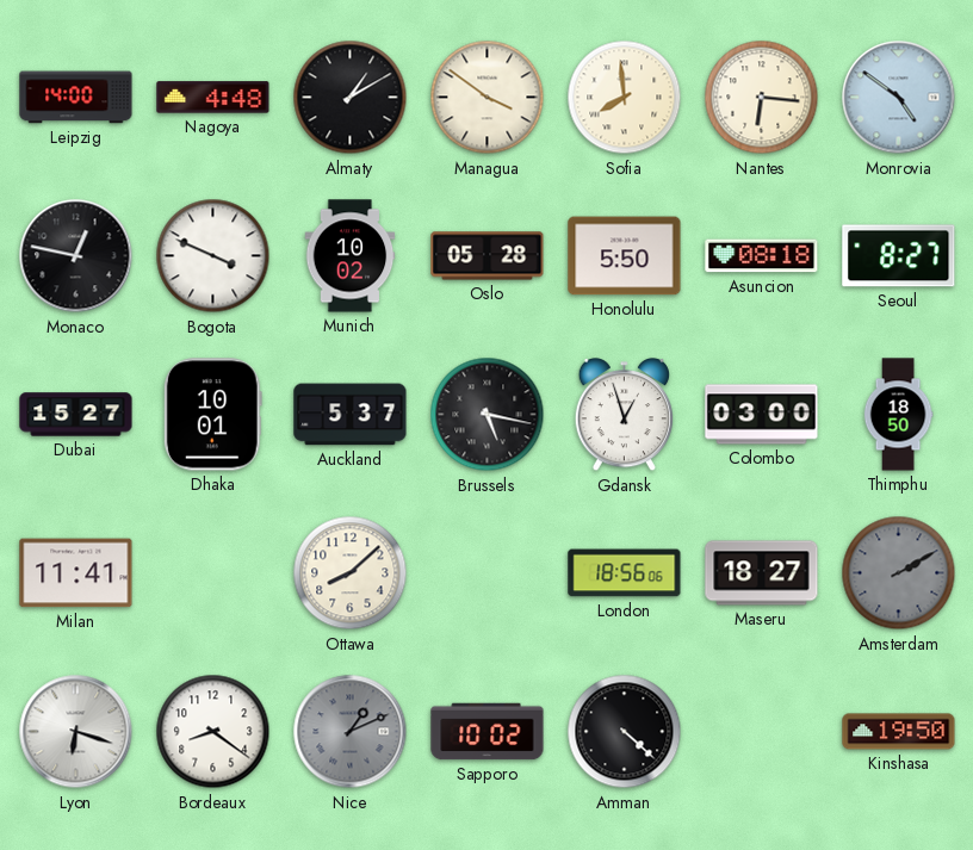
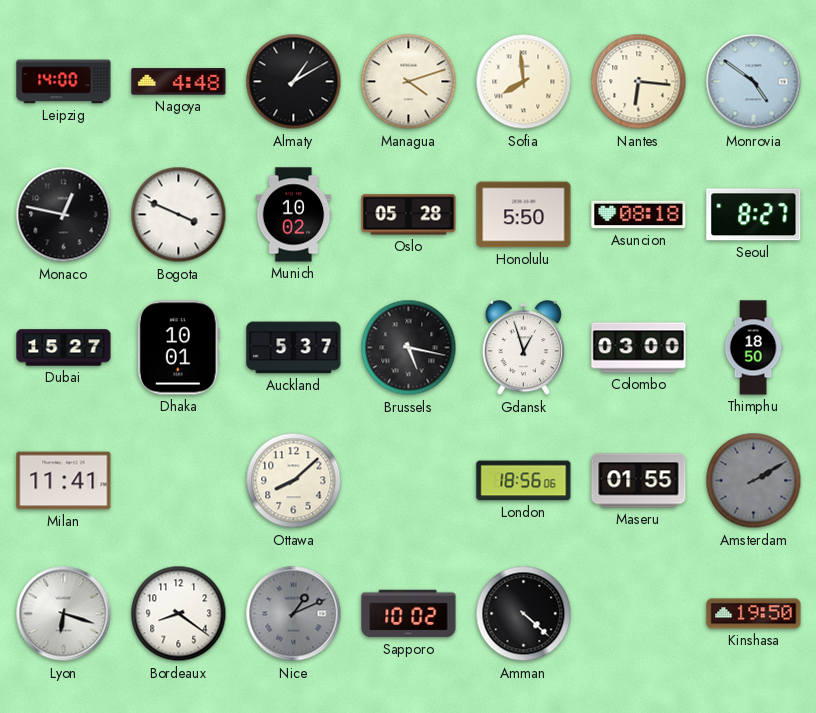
Managua: 3:51 -> 4:12
Maseru: 18:27 -> 01:55
